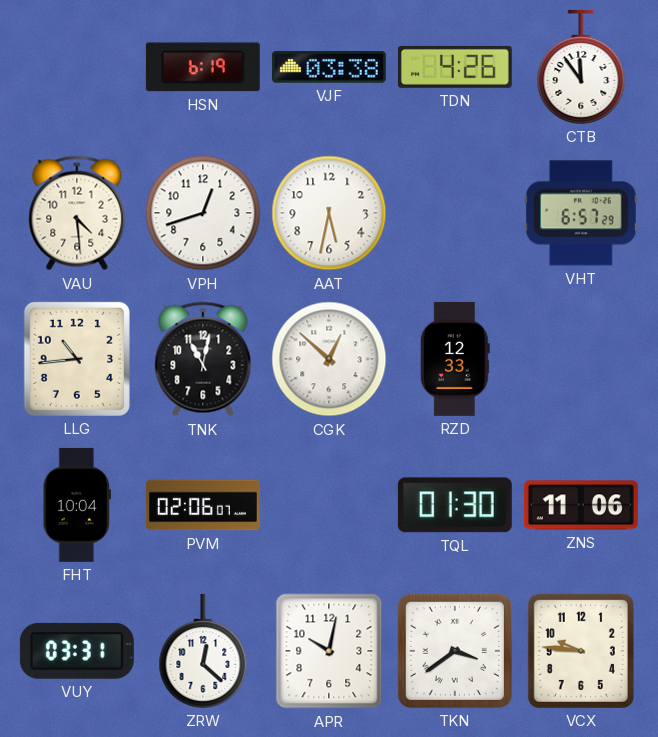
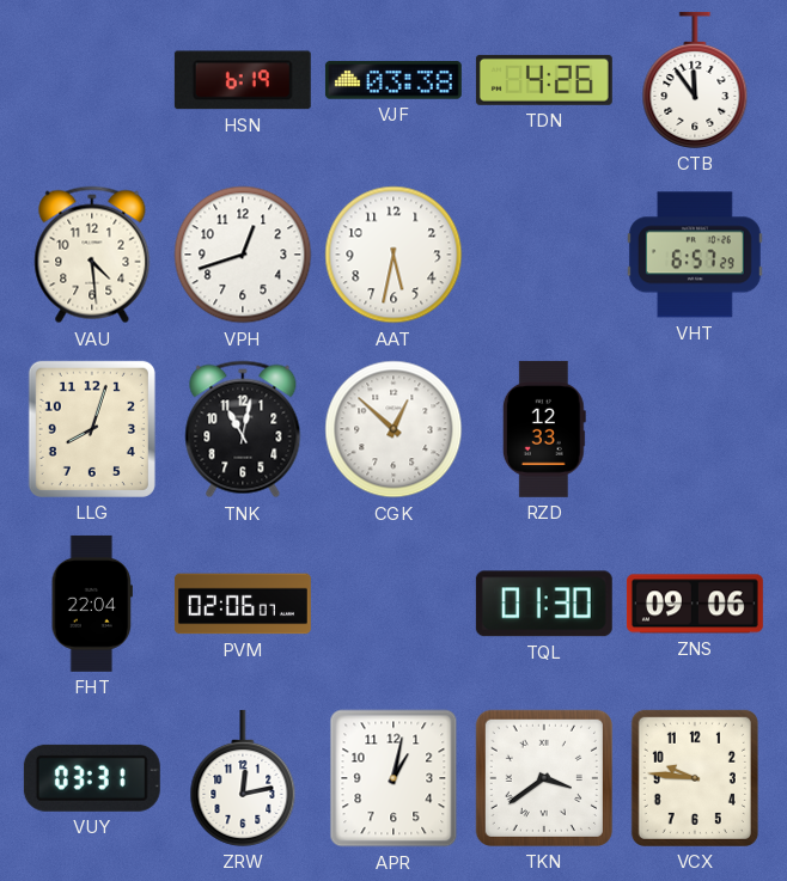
LLG: 10:44 -> 8:03
FHT: 10:04 -> 22:04
ZNS: 11:06 -> 09:06
ZRW: 12:22 -> 12:13
APR: 10:02 -> 1:02
